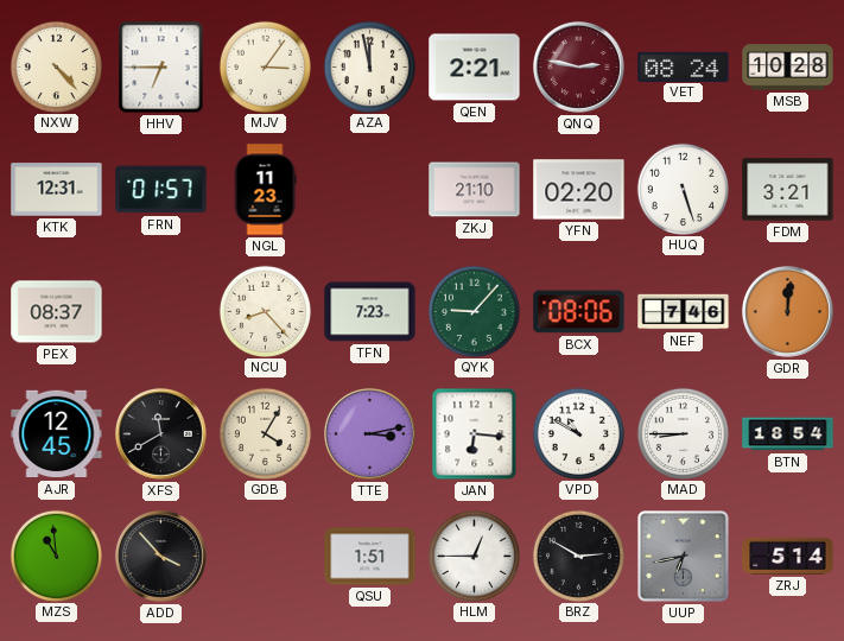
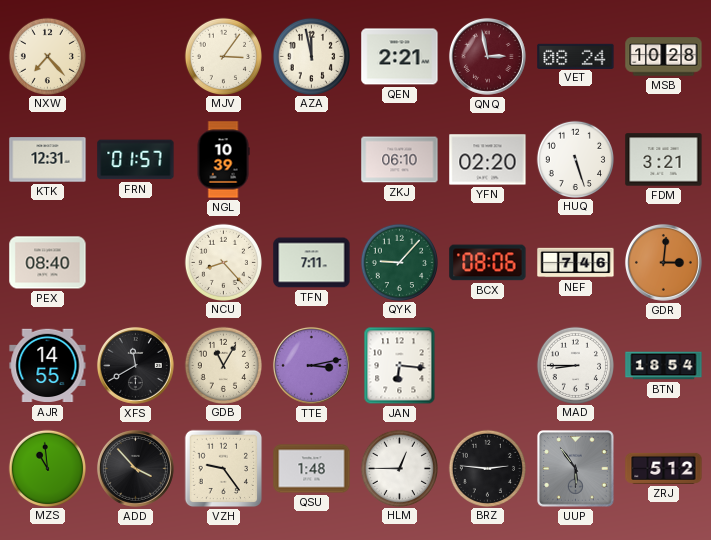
NXW: 4:23 -> 7:23
HHV: 6:45 -> none
QNQ: 2:47 -> 2:58
NGL: 11:23 -> 10:39
ZKJ: 21:10 -> 06:10
PEX: 08:37 -> 08:40
TFN: 7:23 -> 7:11
GDR: 12:01 -> 3:01
AJR: 12:45 -> 14:55
GDB: 4:05 -> 11:05
VPD: 10:50 -> none
VZH: none -> 9:24
QSU: 1:51 -> 1:48
BRZ: 2:50 -> 2:46
UUP: 6:43 -> 5:54
ZRJ: 5:14 -> 5:12
